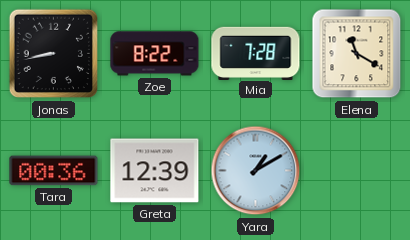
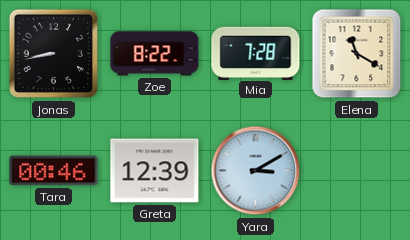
Tara: 00:36 -> 00:46
Yara: 1:10 -> 3:10
